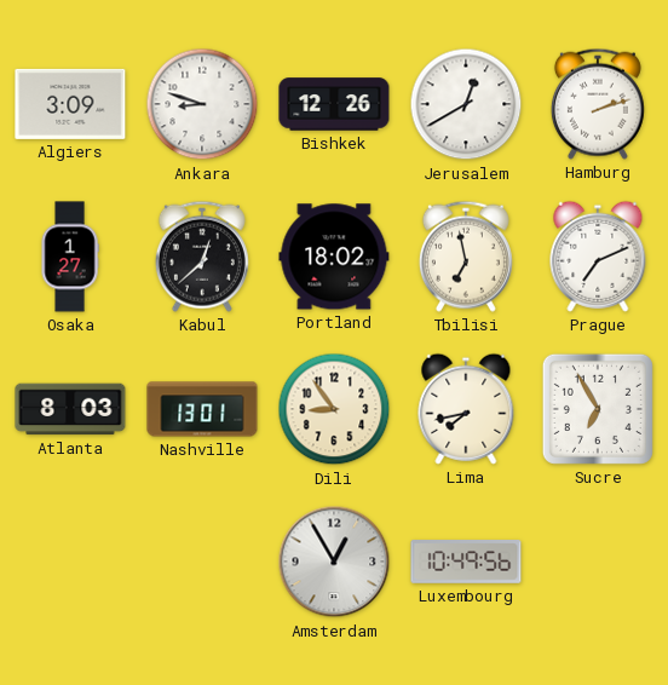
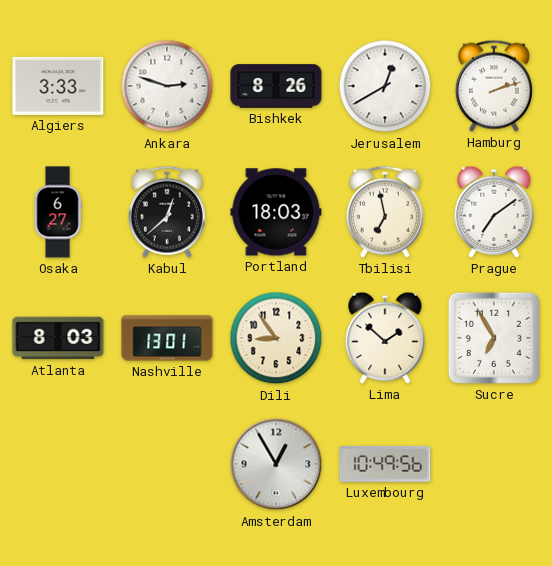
Algiers: 3:09 -> 3:33
Ankara: 8:48 -> 2:48
Bishkek: 12:26 -> 8:26
Osaka: 1:27 -> 6:27
Portland: 18:02 -> 18:03
Prague: 7:11 -> 7:09
Lima: 7:43 -> 1:52
